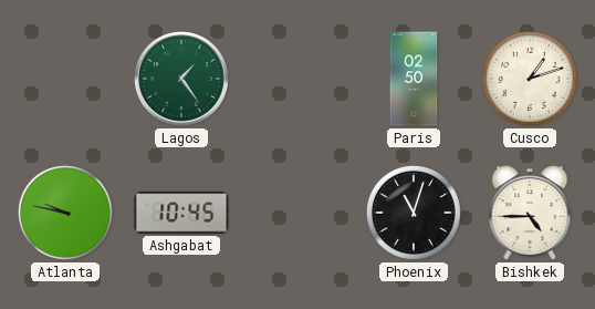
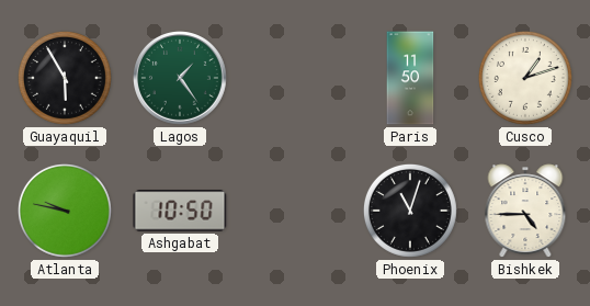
Guayaquil: none -> 5:55
Paris: 02:50 -> 11:50
Ashgabat: 10:45 -> 10:50
